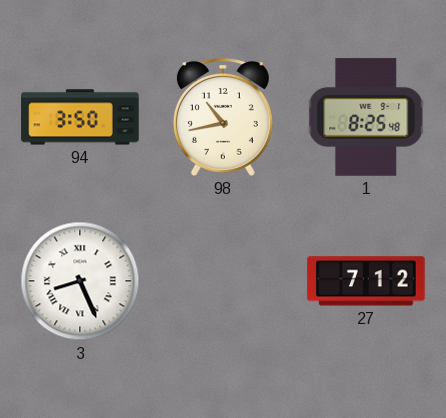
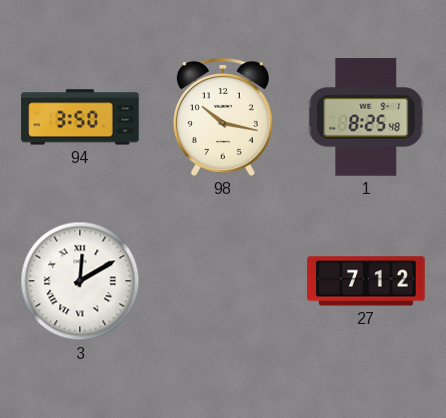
98: 10:43 -> 10:17
3: 8:26 -> 12:10
